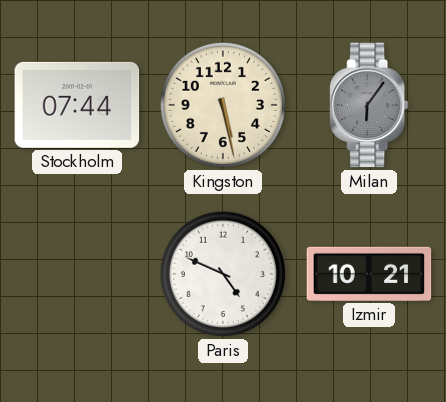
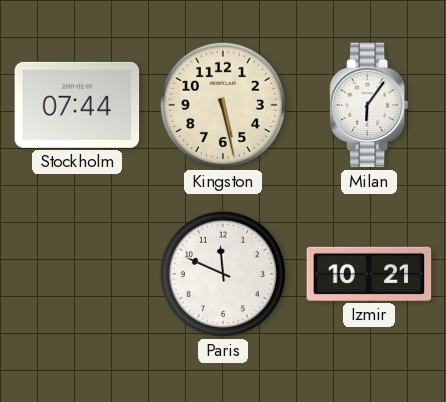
Milan dial: grey -> white
Paris: 4:49 -> 11:49
